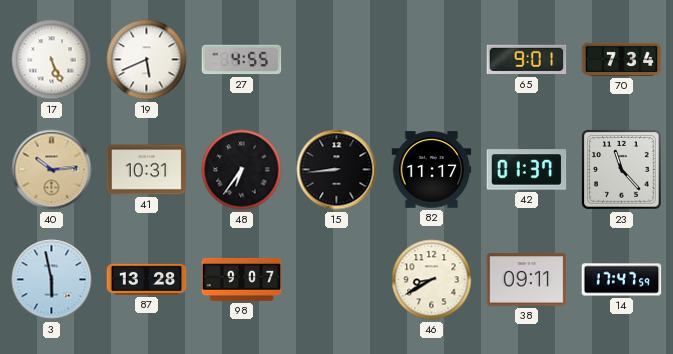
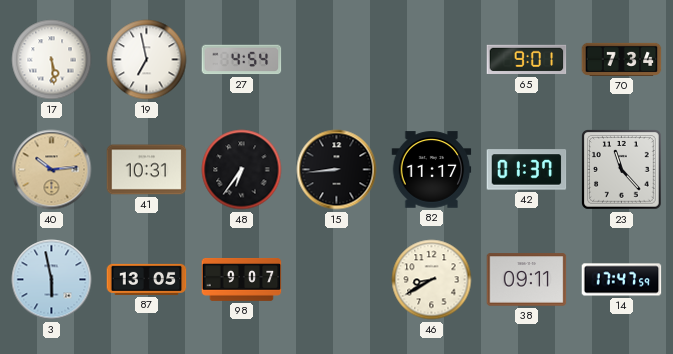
17: 5:26 -> 5:29
19: 5:41 -> 6:58
27: 4:55 -> 4:54
87: 13:28 -> 13:05
